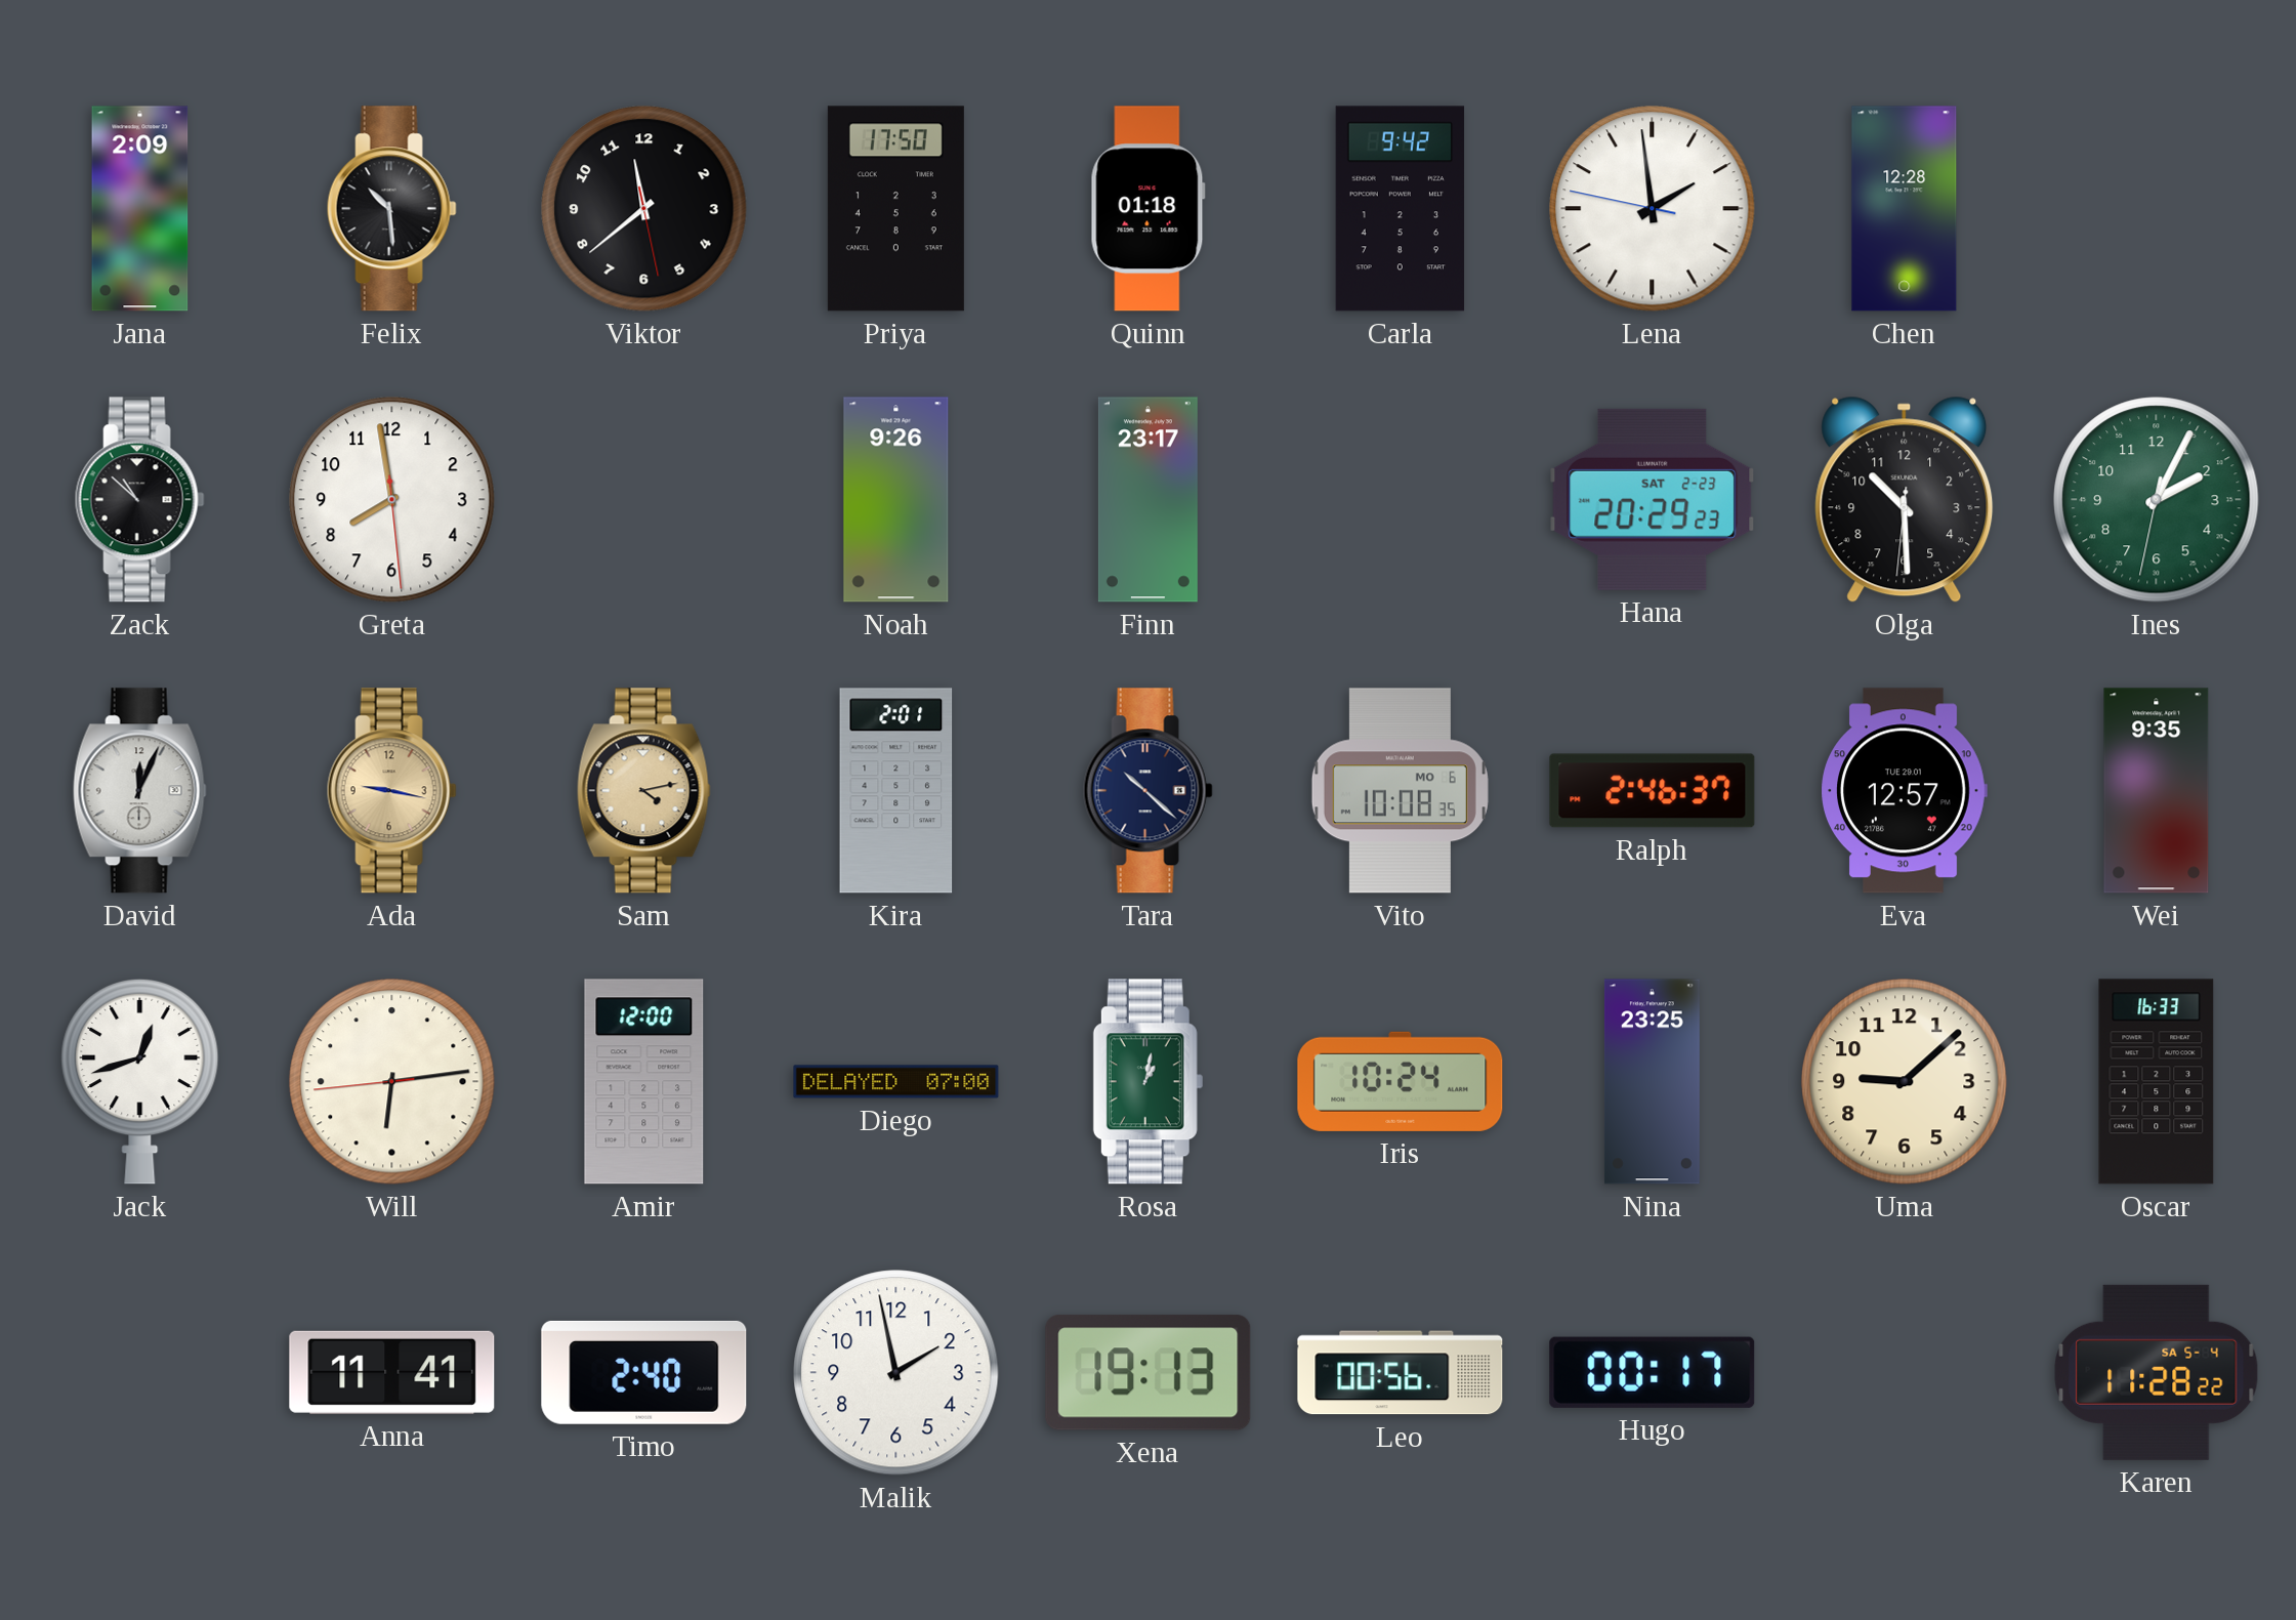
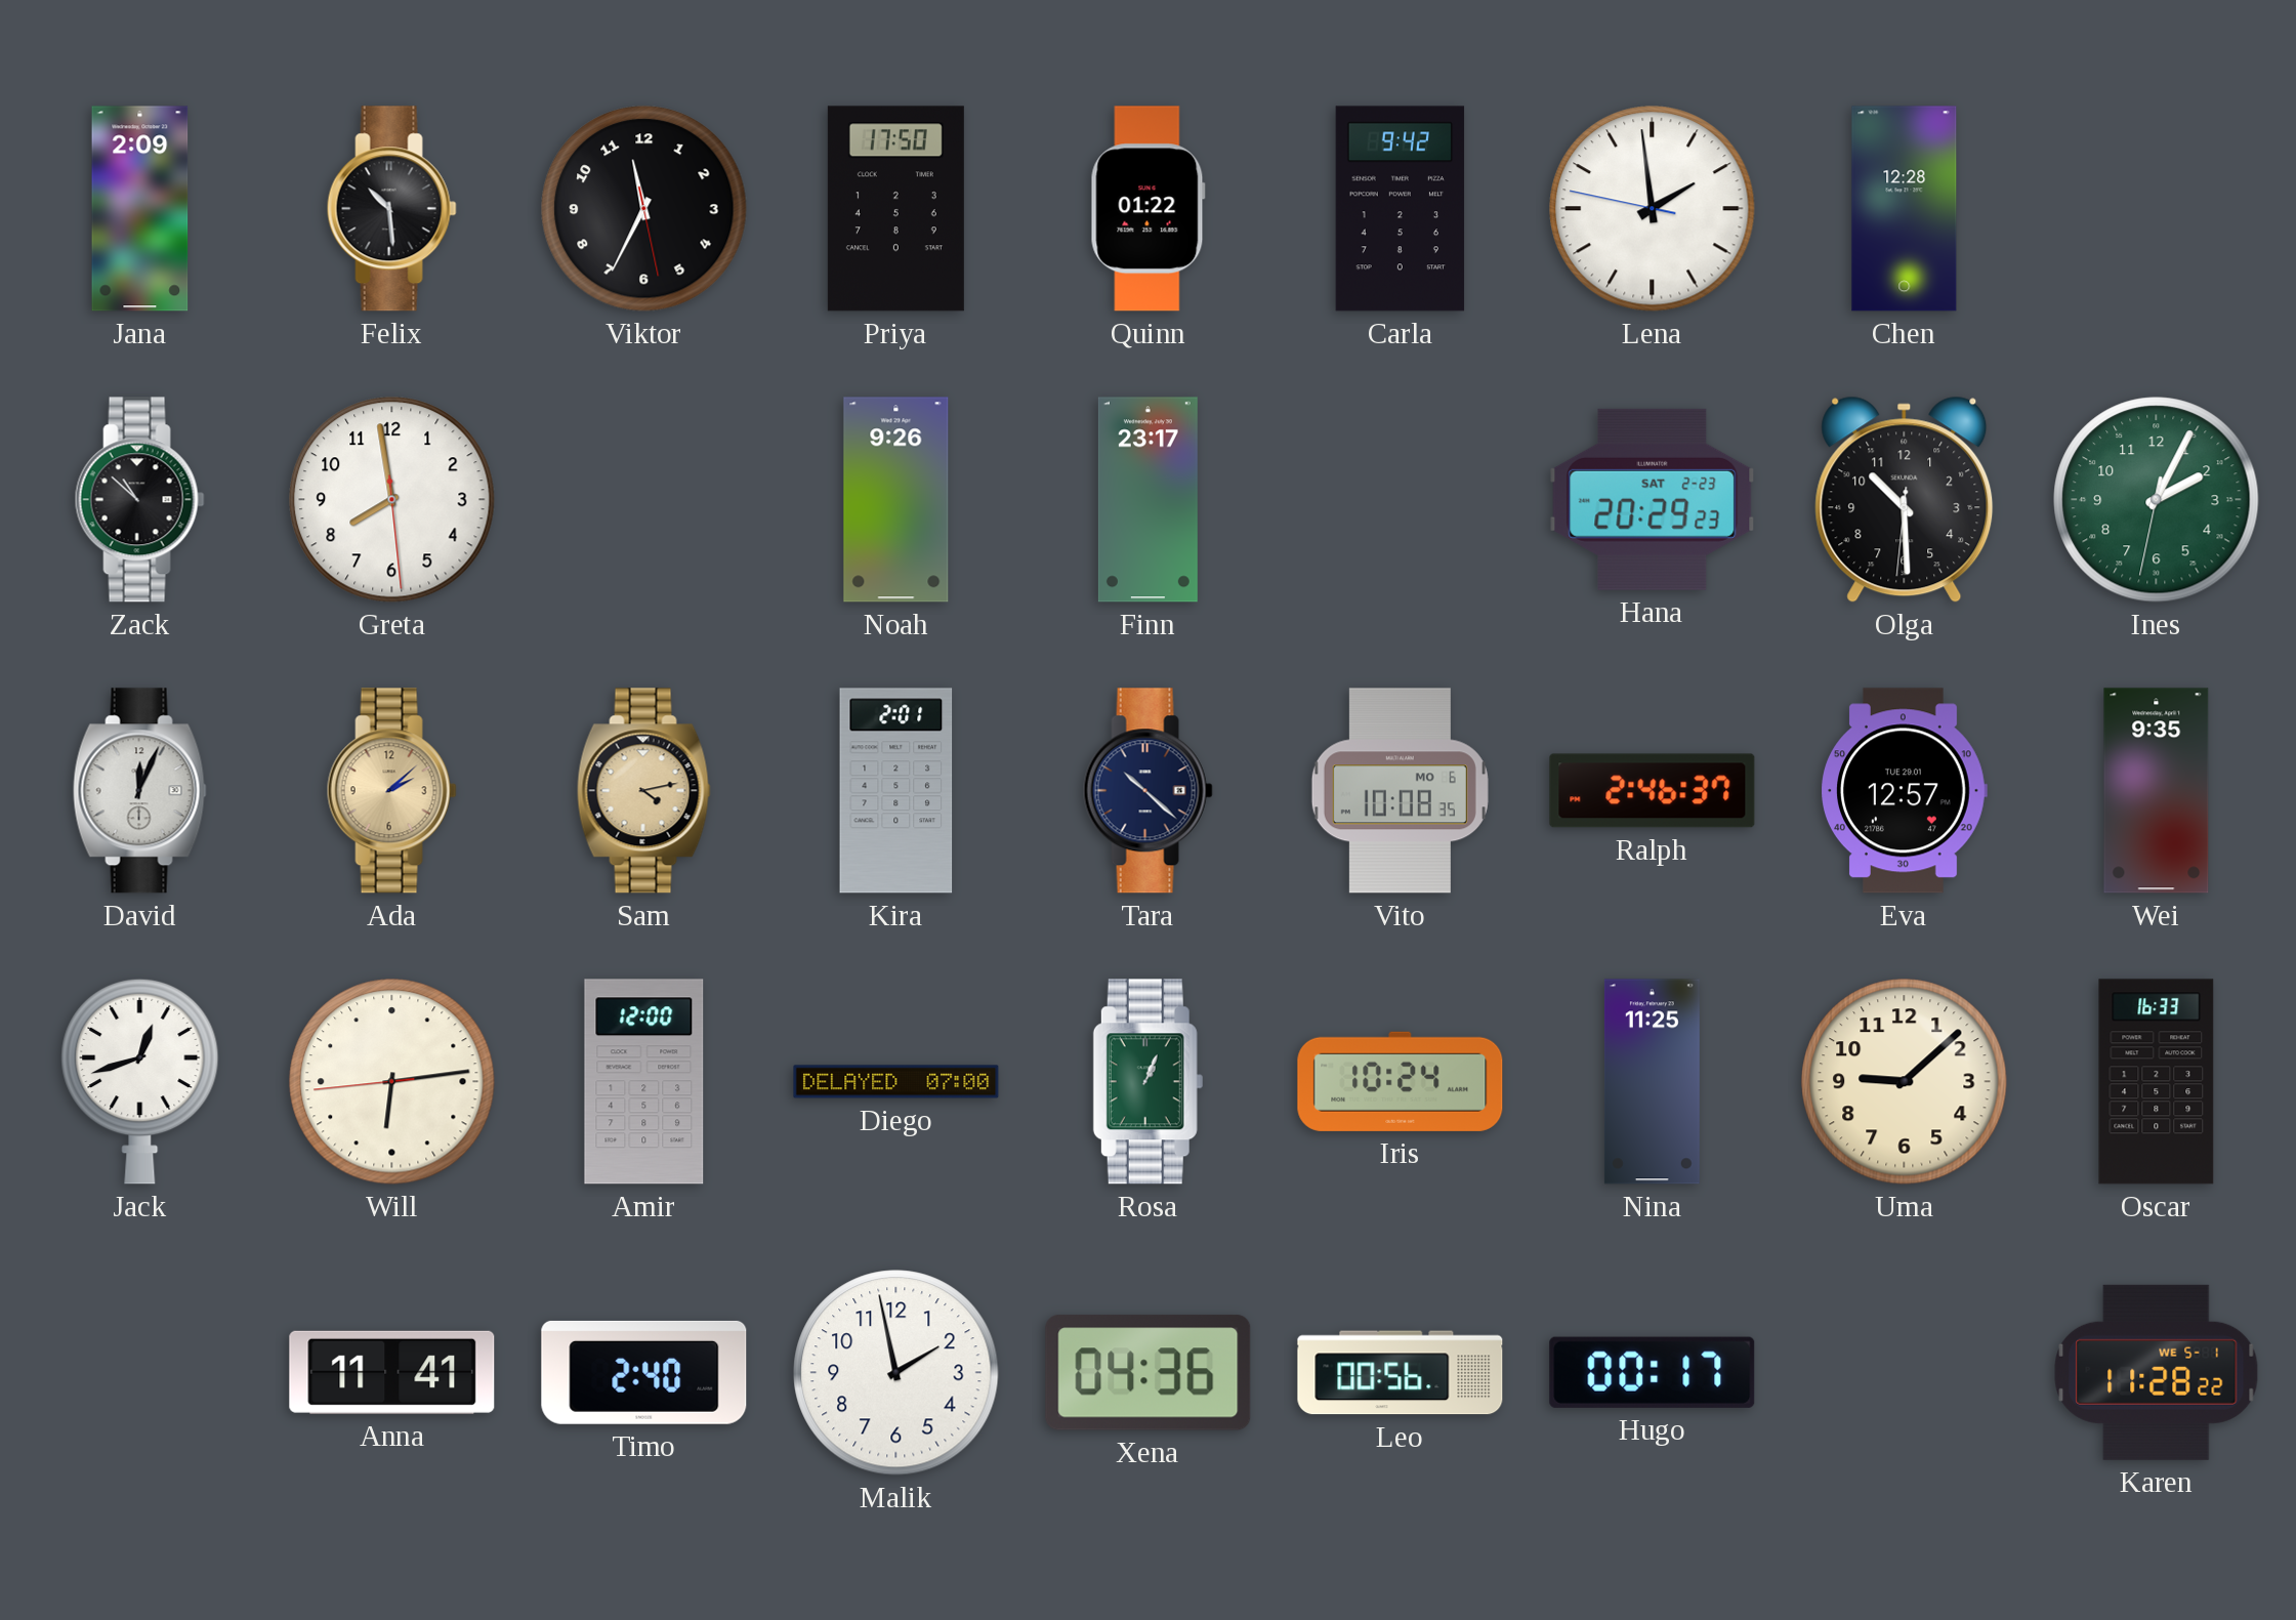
Viktor: 11:38 -> 11:34
Quinn: 01:18 -> 01:22
Ada: 9:17 -> 2:08
Rosa: 1:02 -> 1:04
Nina: 23:25 -> 11:25
Xena: 19:13 -> 04:36
Karen date: SA 5-4 -> WE 5-1
